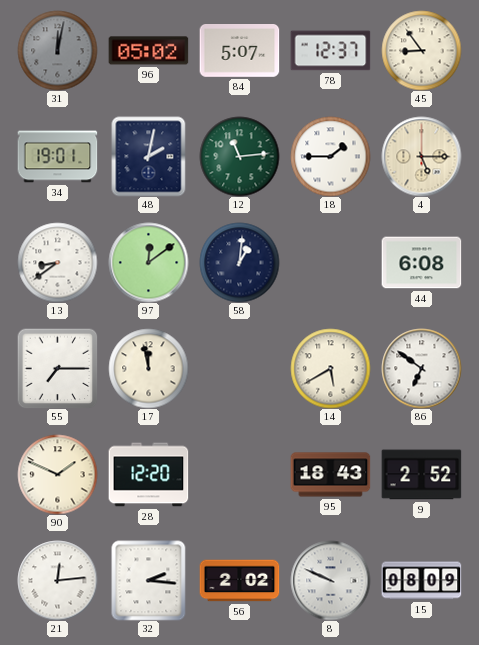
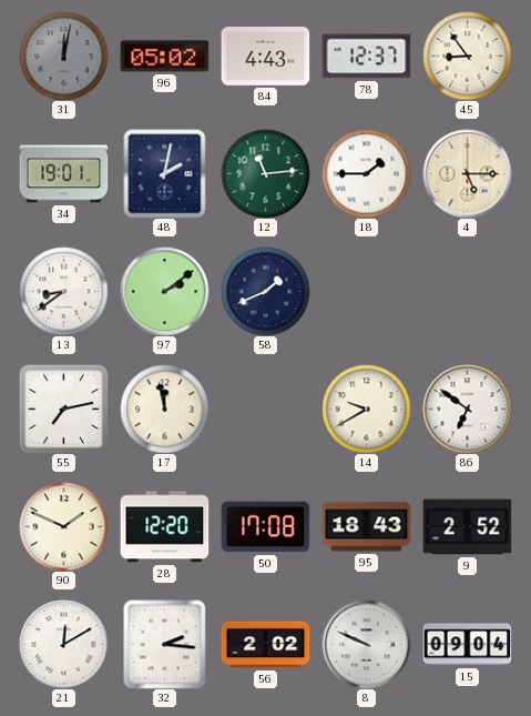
84: 5:07 -> 4:43
97: 12:09 -> 2:09
58: 1:01 -> 1:41
44: 6:08 -> none
55: 7:15 -> 7:13
14: 5:40 -> 9:40
50: none -> 17:08
21: 12:14 -> 12:10
15: 08:09 -> 09:04
